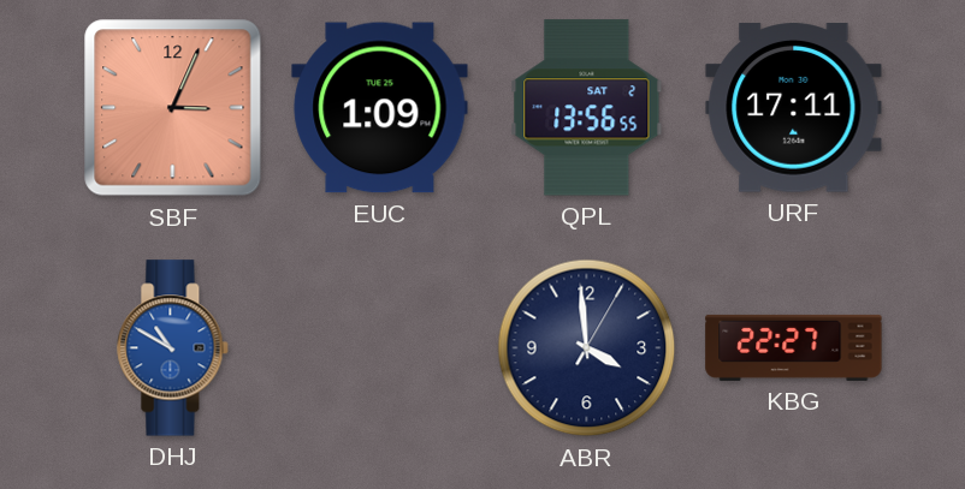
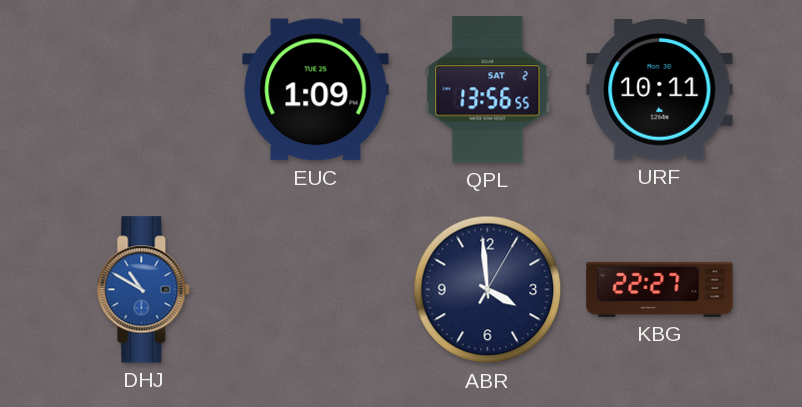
SBF: 3:04 -> none
URF: 17:11 -> 10:11
